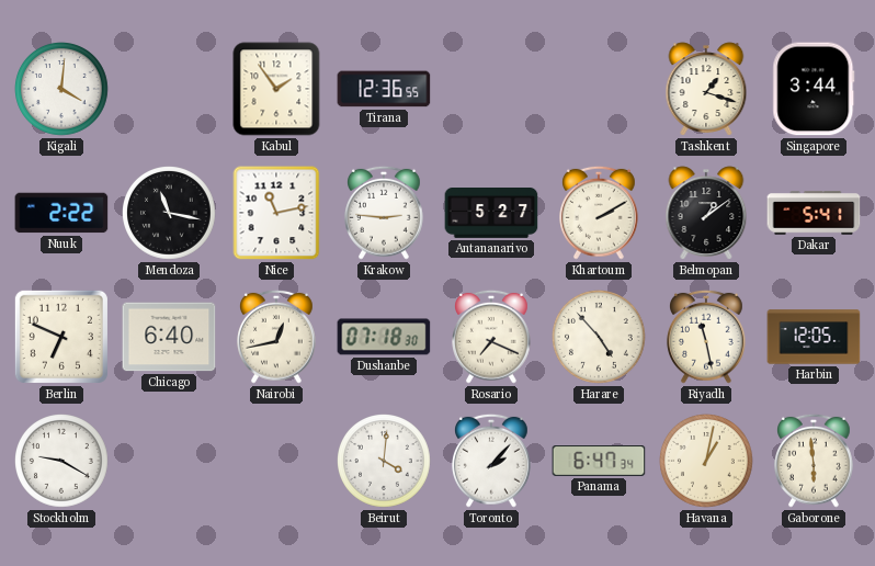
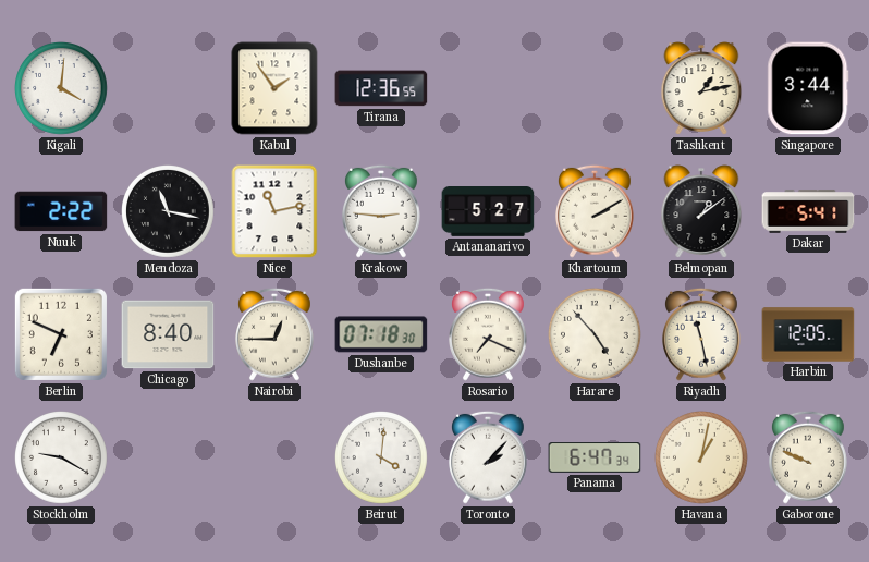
Tashkent: 1:18 -> 1:13
Chicago: 6:40 -> 8:40
Nairobi: 12:43 -> 12:45
Gaborone: 5:59 -> 9:49
